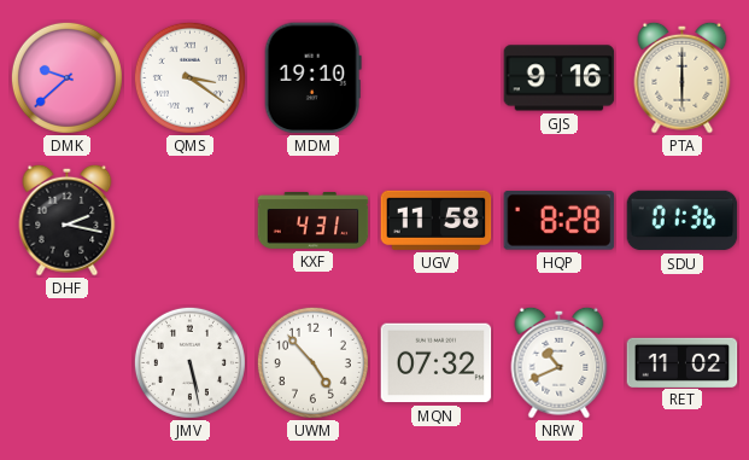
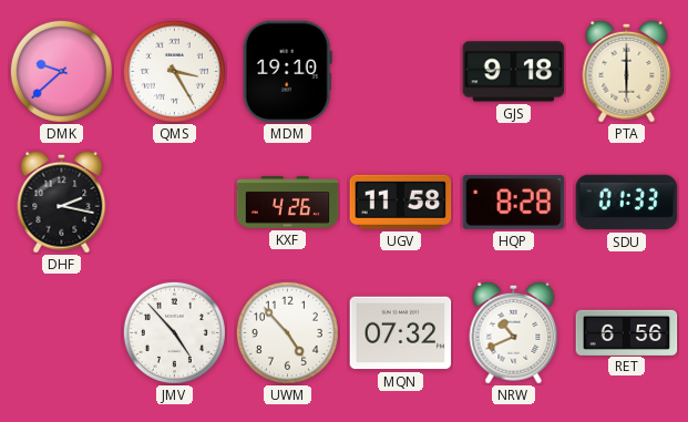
QMS: 3:21 -> 3:25
GJS: 9:16 -> 9:18
KXF: 4:31 -> 4:26
SDU: 01:36 -> 01:33
JMV: 5:28 -> 4:53
RET: 11:02 -> 6:56
